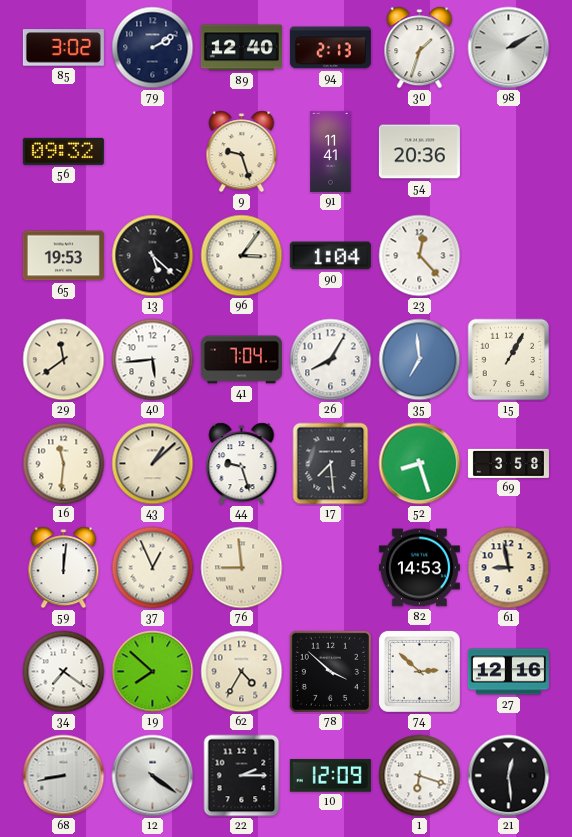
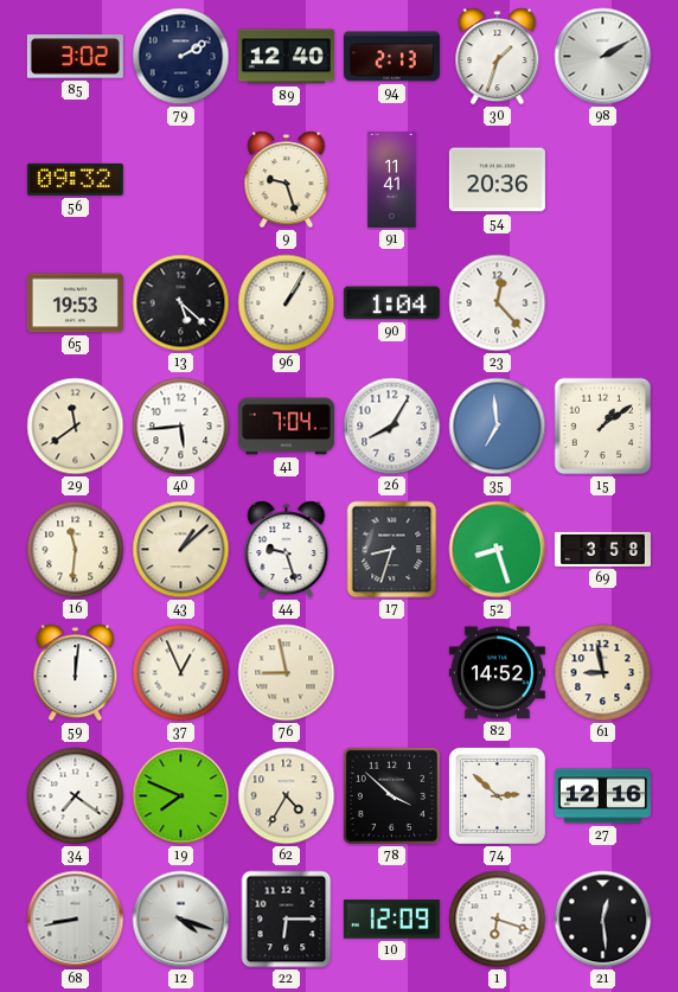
96: 3:06 -> 1:05
15: 1:05 -> 1:09
17: 7:29 -> 8:33
76: 8:59 -> 8:58
82: 14:53 -> 14:52
19: 7:52 -> 7:49
12: 4:21 -> 4:18
22: 2:15 -> 6:15
